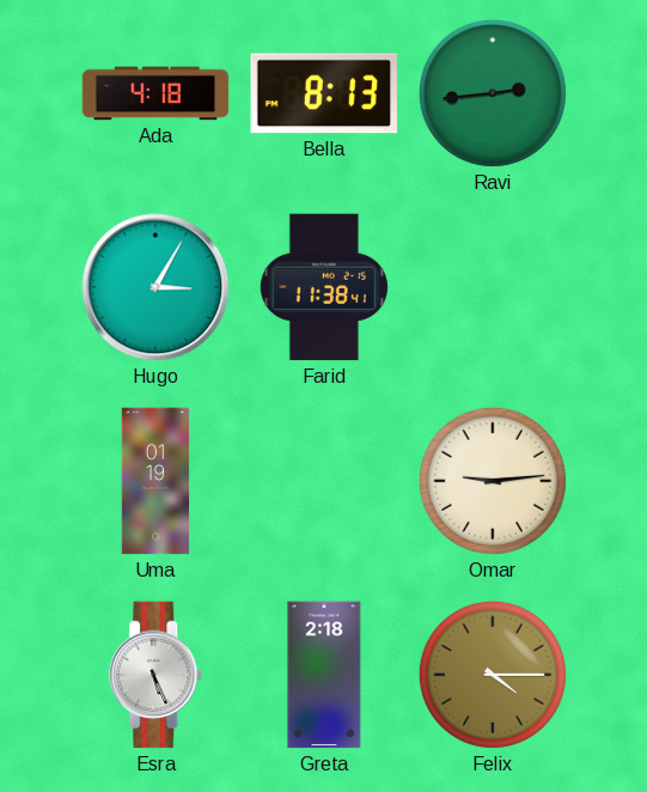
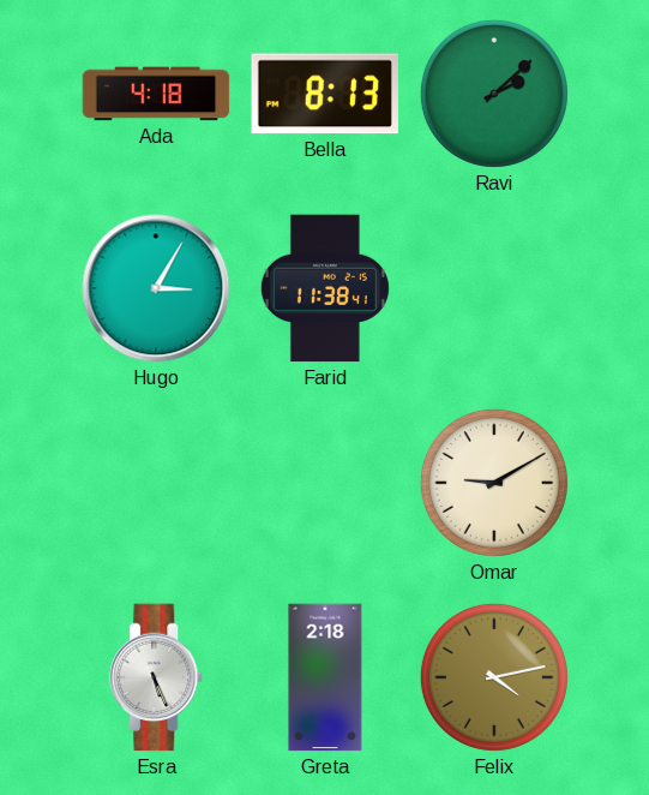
Ravi: 2:44 -> 2:08
Uma: 01:19 -> none
Omar: 9:14 -> 9:10
Felix: 4:15 -> 4:13
